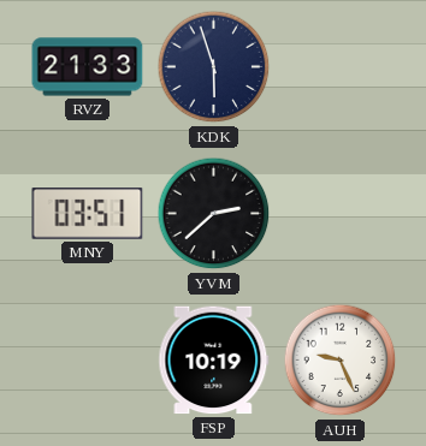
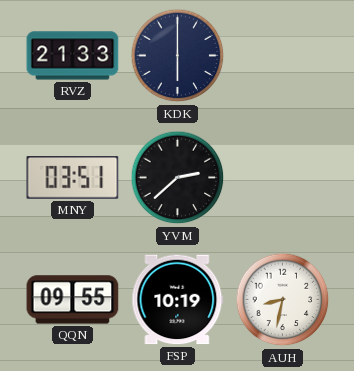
KDK: 5:57 -> 6:00
QQN: none -> 09:55
AUH: 9:26 -> 8:32
